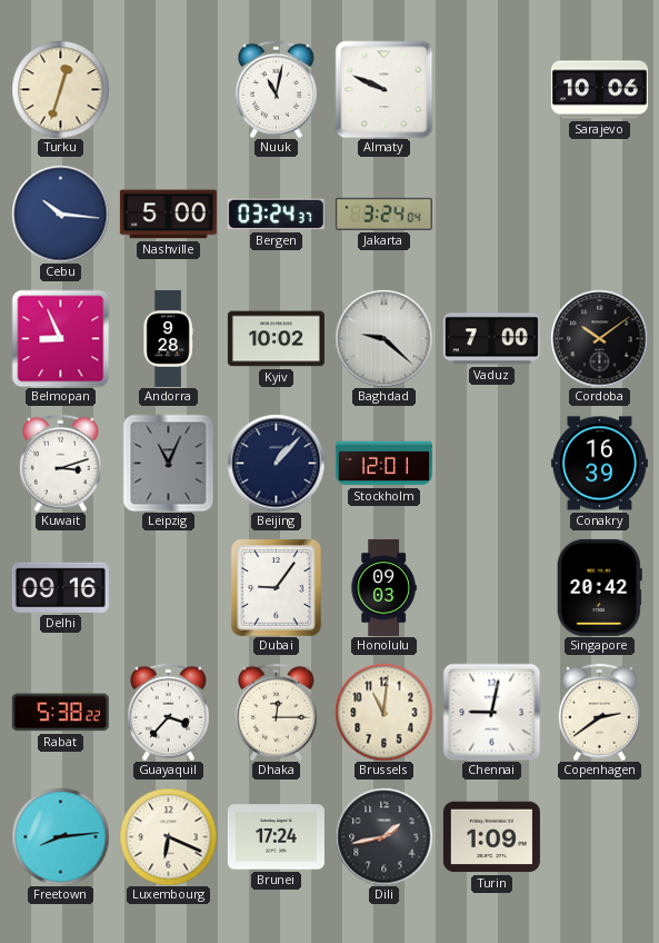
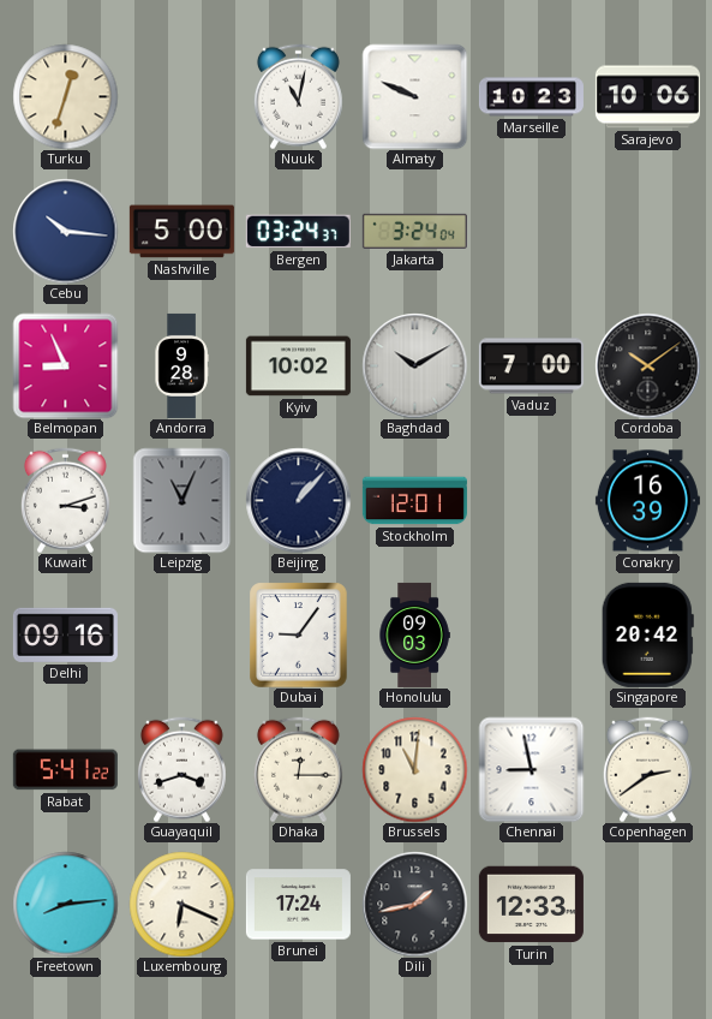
Marseille: none -> 10:23
Baghdad: 9:22 -> 10:10
Rabat: 5:38 -> 5:41
Guayaquil: 3:37 -> 3:42
Chennai: 9:02 -> 8:58
Turin: 1:09 -> 12:33
